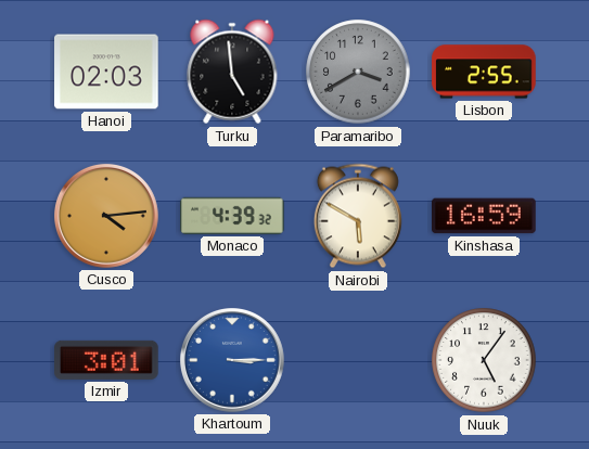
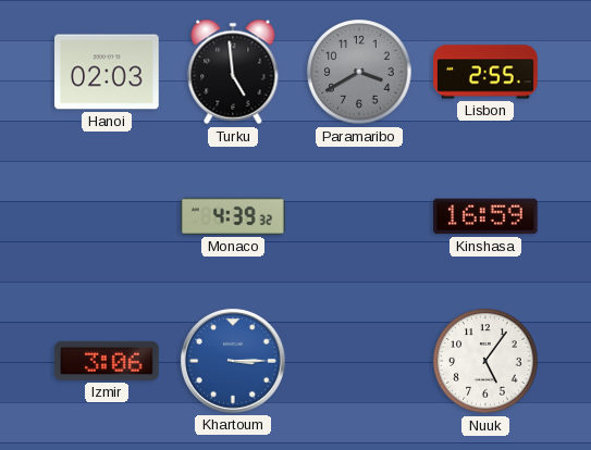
Cusco: 4:14 -> none
Nairobi: 5:50 -> none
Izmir: 3:01 -> 3:06
